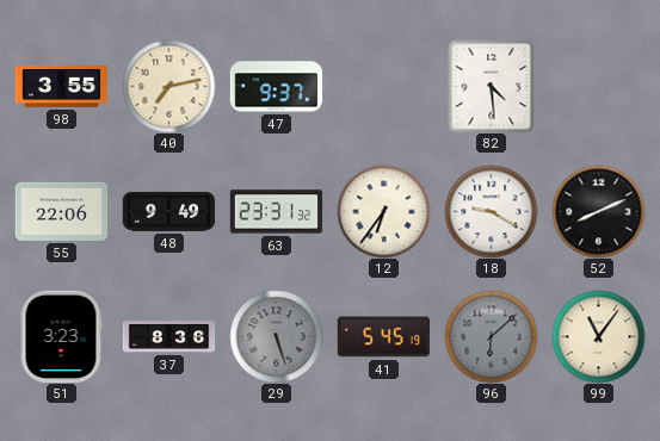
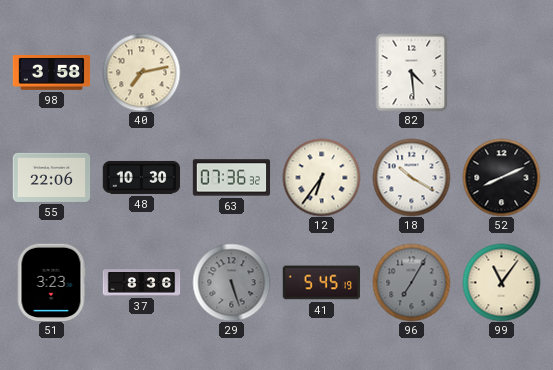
98: 3:55 -> 3:58
47: 9:37 -> none
48: 9:49 -> 10:30
63: 23:31 -> 07:36
18: 9:20 -> 10:20
96: 6:08 -> 7:05
